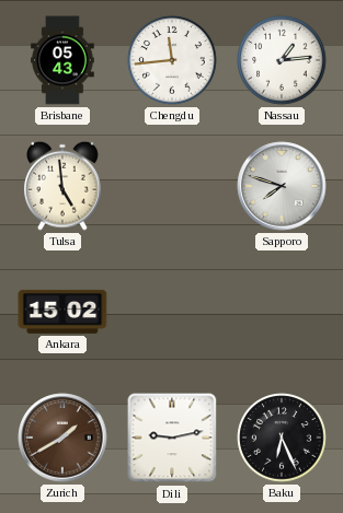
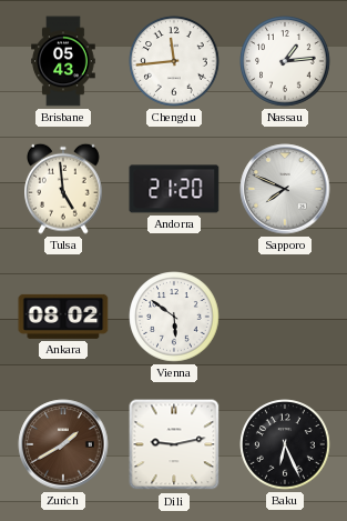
Andorra: none -> 21:20
Sapporo: 7:48 -> 7:49
Ankara: 15:02 -> 08:02
Vienna: none -> 5:51
